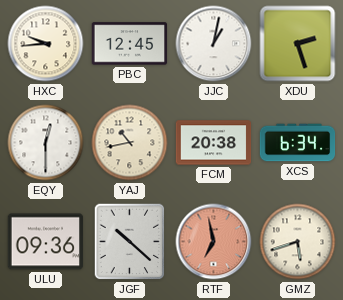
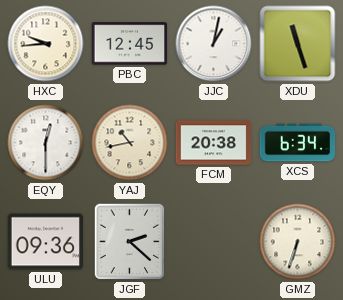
XDU: 2:27 -> 11:27
JGF: 10:22 -> 2:22
RTF: 6:58 -> none
GMZ: 5:42 -> 6:33
